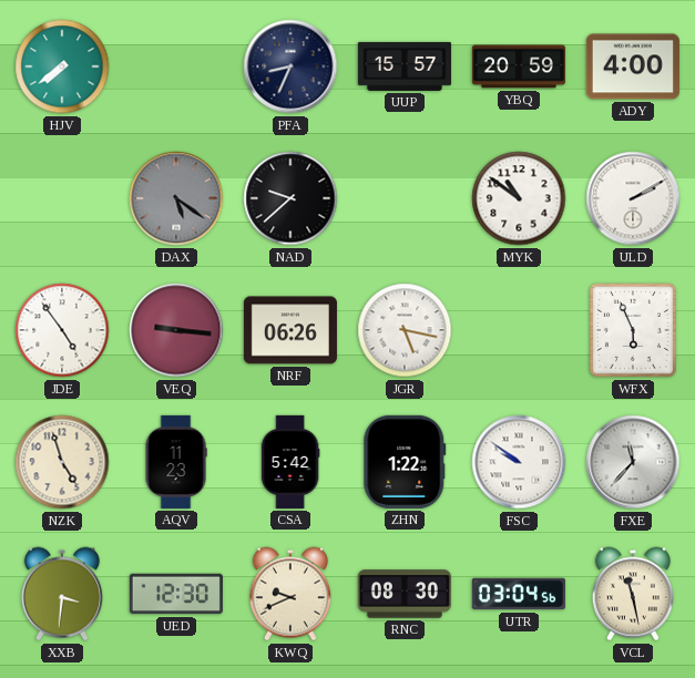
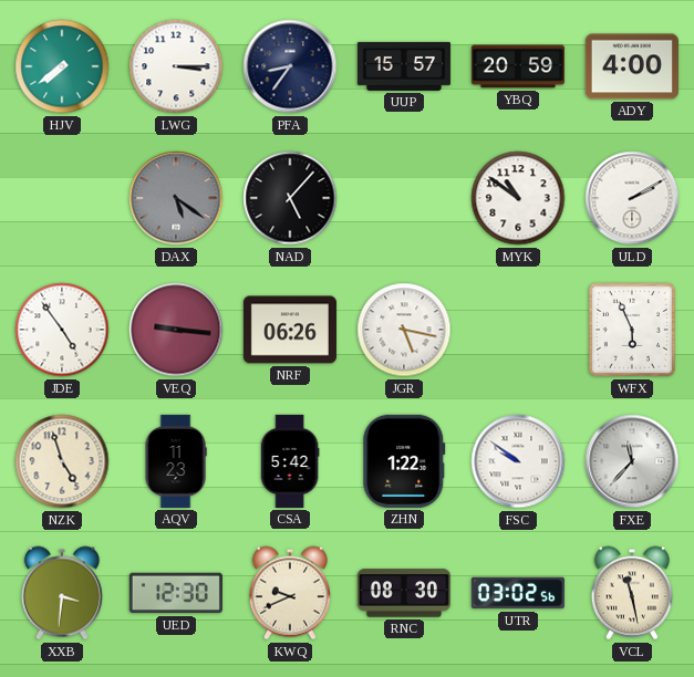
LWG: none -> 3:15
PFA: 8:34 -> 8:36
NAD: 9:38 -> 5:07
UTR: 03:04 -> 03:02
